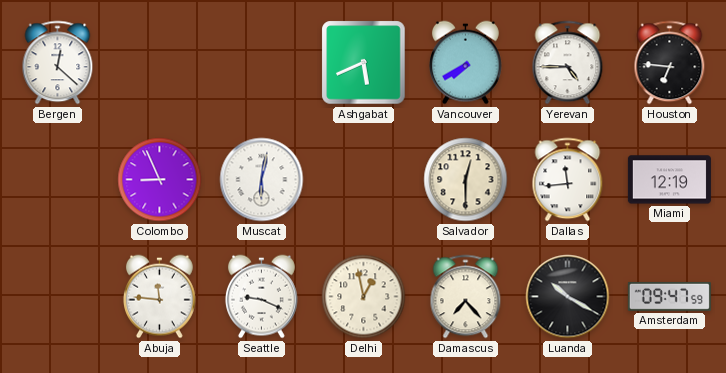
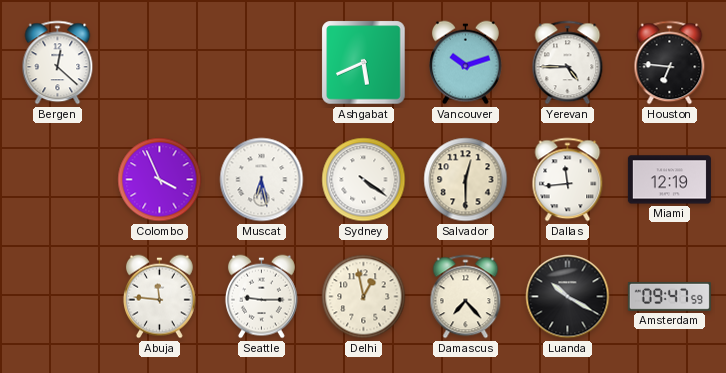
Vancouver: 7:40 -> 10:12
Colombo: 8:56 -> 3:56
Muscat: 6:02 -> 6:28
Sydney: none -> 4:21
Seattle: 9:19 -> 9:15
